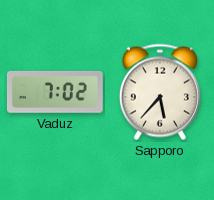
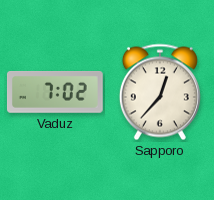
Sapporo: 5:37 -> 12:37
